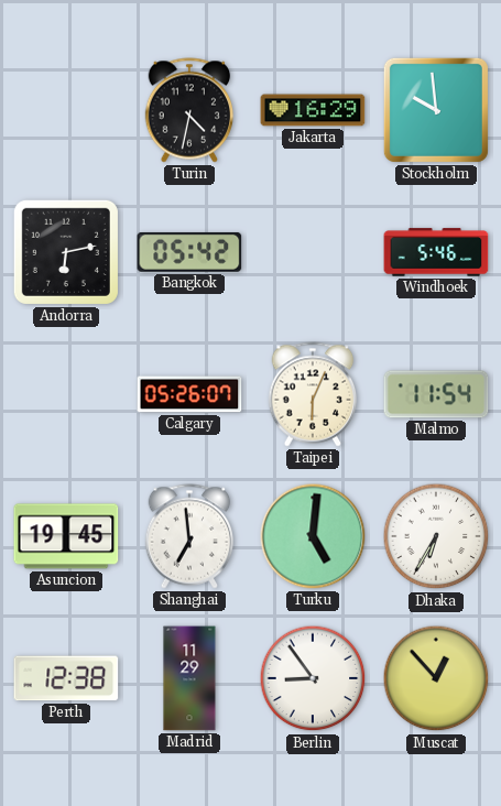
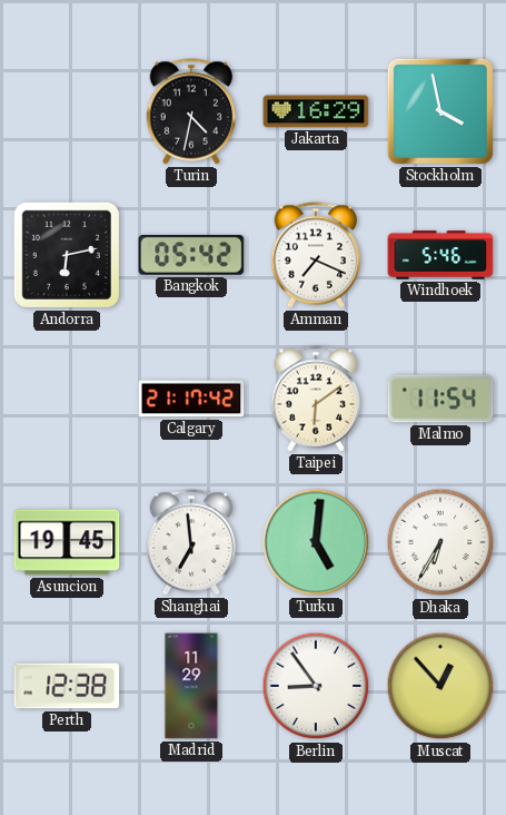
Stockholm: 9:59 -> 3:58
Amman: none -> 7:19
Calgary: 05:26 -> 21:17
Taipei: 6:04 -> 6:09
